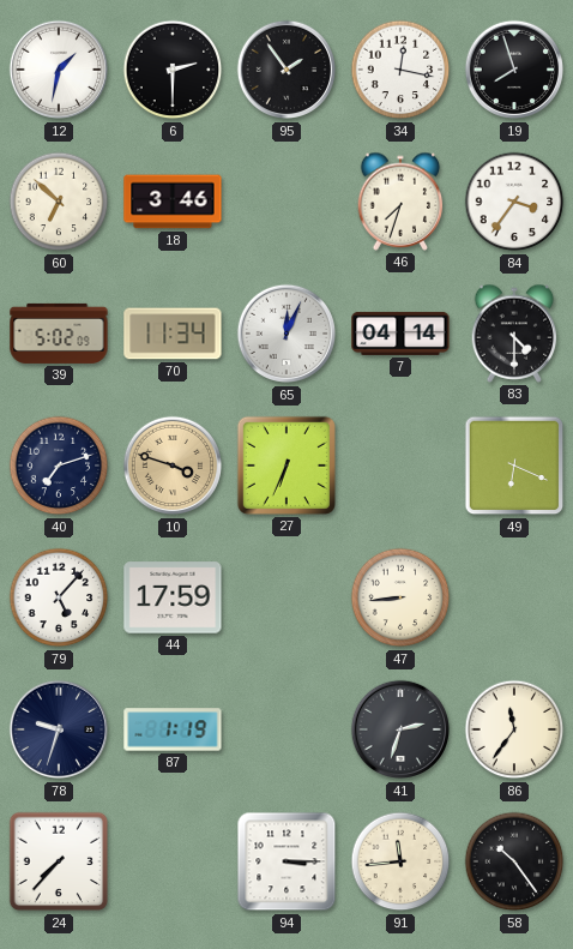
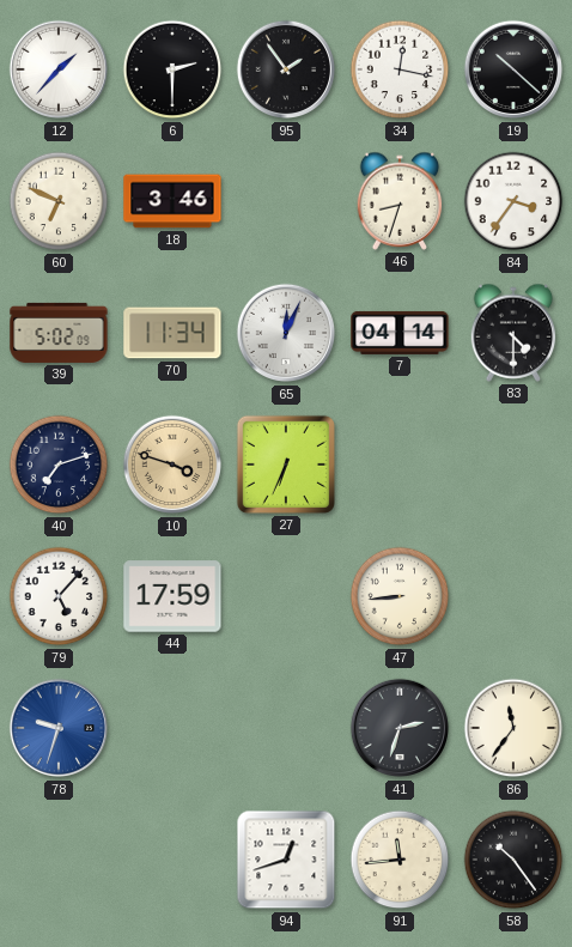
12: 1:32 -> 1:37
19: 7:57 -> 10:22
60: 6:52 -> 6:49
46: 7:33 -> 8:33
49: 6:19 -> none
78 dial: navy -> blue
87: 1:19 -> none
24: 7:37 -> none
94: 3:15 -> 12:42
